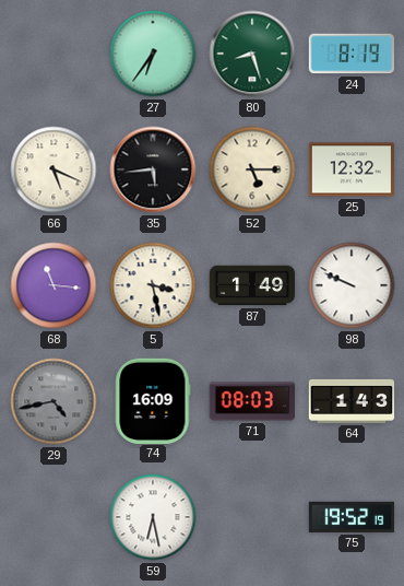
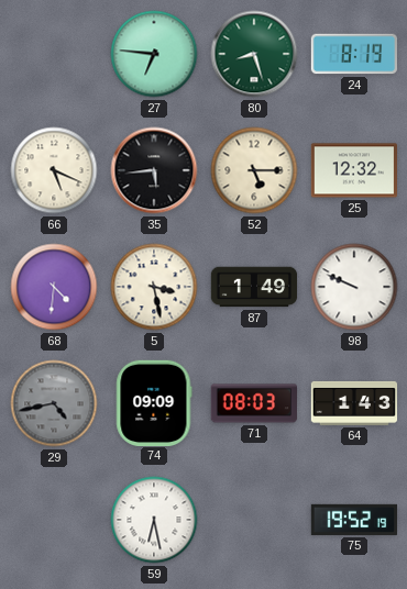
27: 6:36 -> 6:46
68: 11:16 -> 4:31
74: 16:09 -> 09:09
